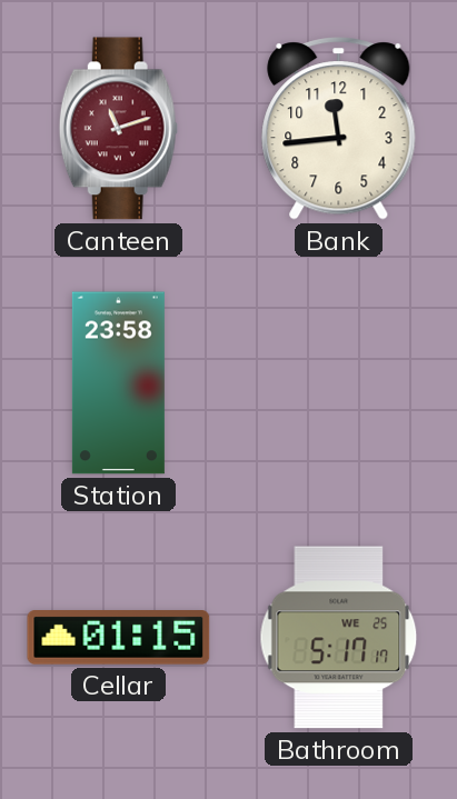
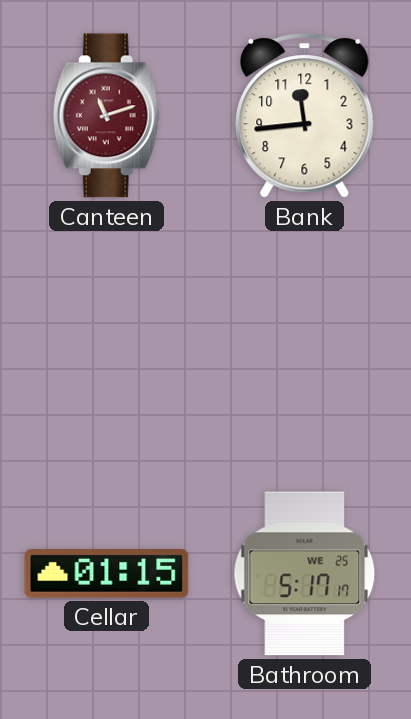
Station: 23:58 -> none
